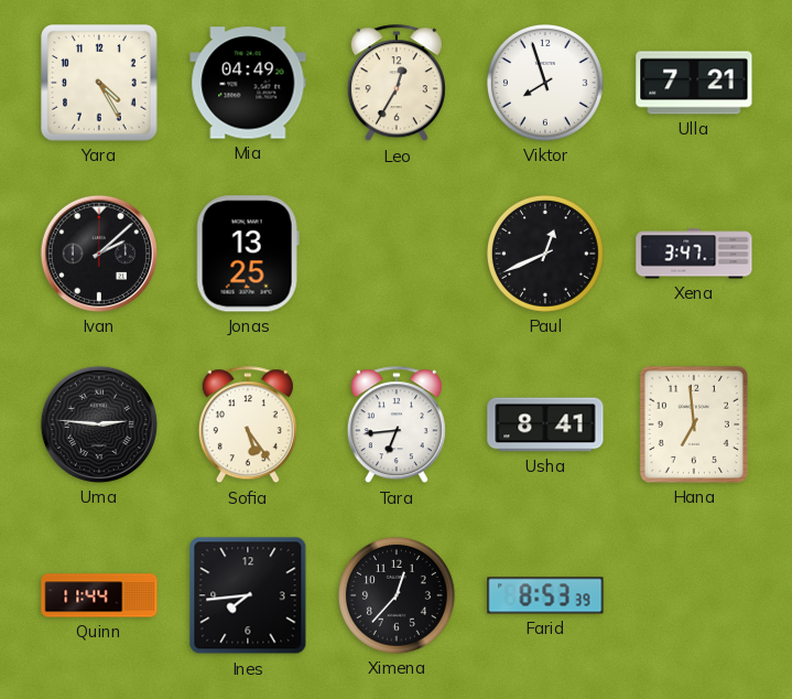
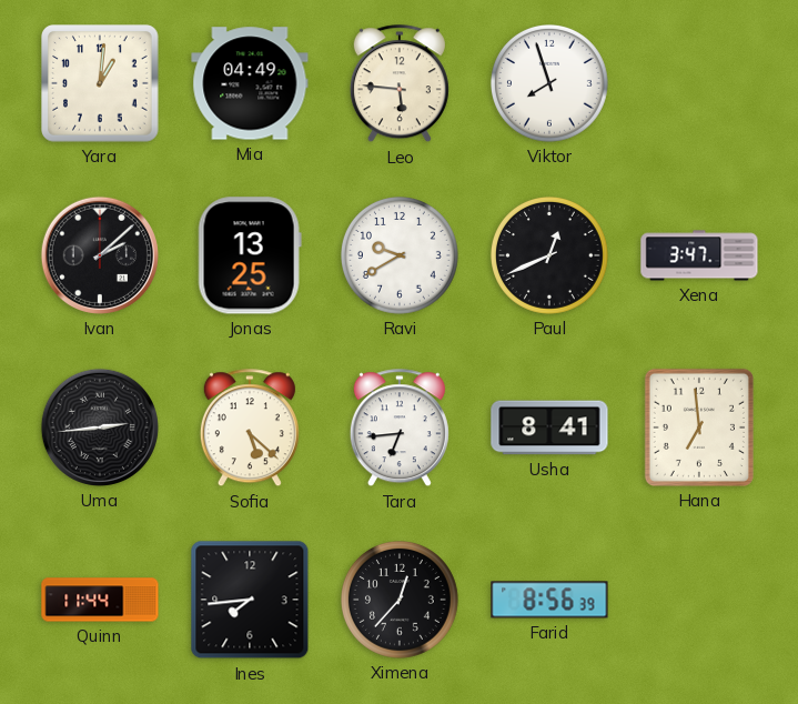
Yara: 4:25 -> 1:01
Leo: 12:35 -> 5:46
Ulla: 7:21 -> none
Ravi: none -> 9:40
Uma: 2:46 -> 2:44
Sofia: 5:24 -> 5:22
Farid: 8:53 -> 8:56
